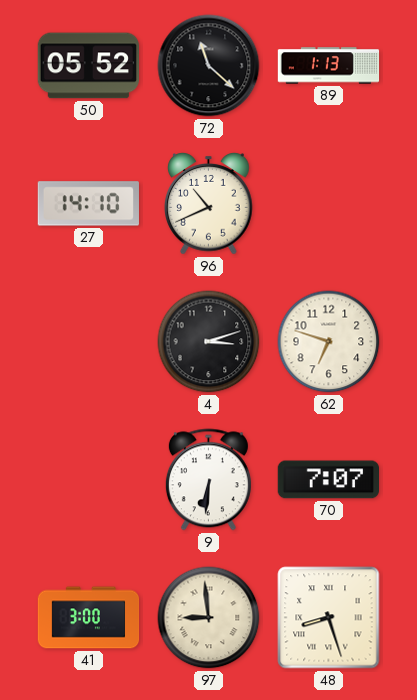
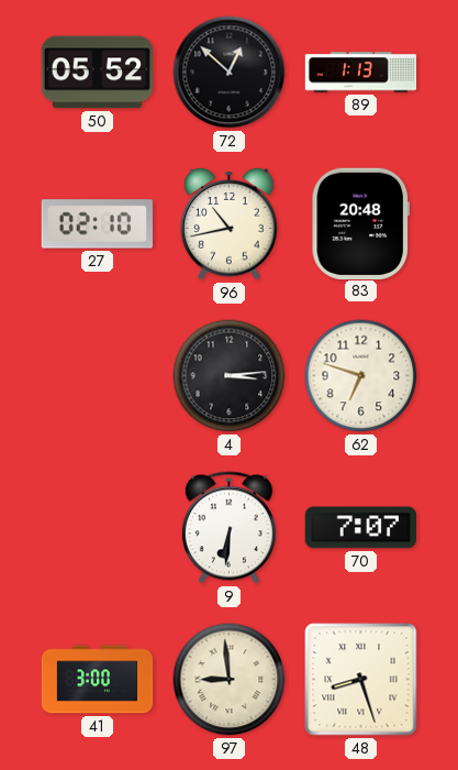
72: 11:22 -> 12:52
27: 14:10 -> 02:10
96: 10:41 -> 10:43
83: none -> 20:48
4: 3:12 -> 3:14
